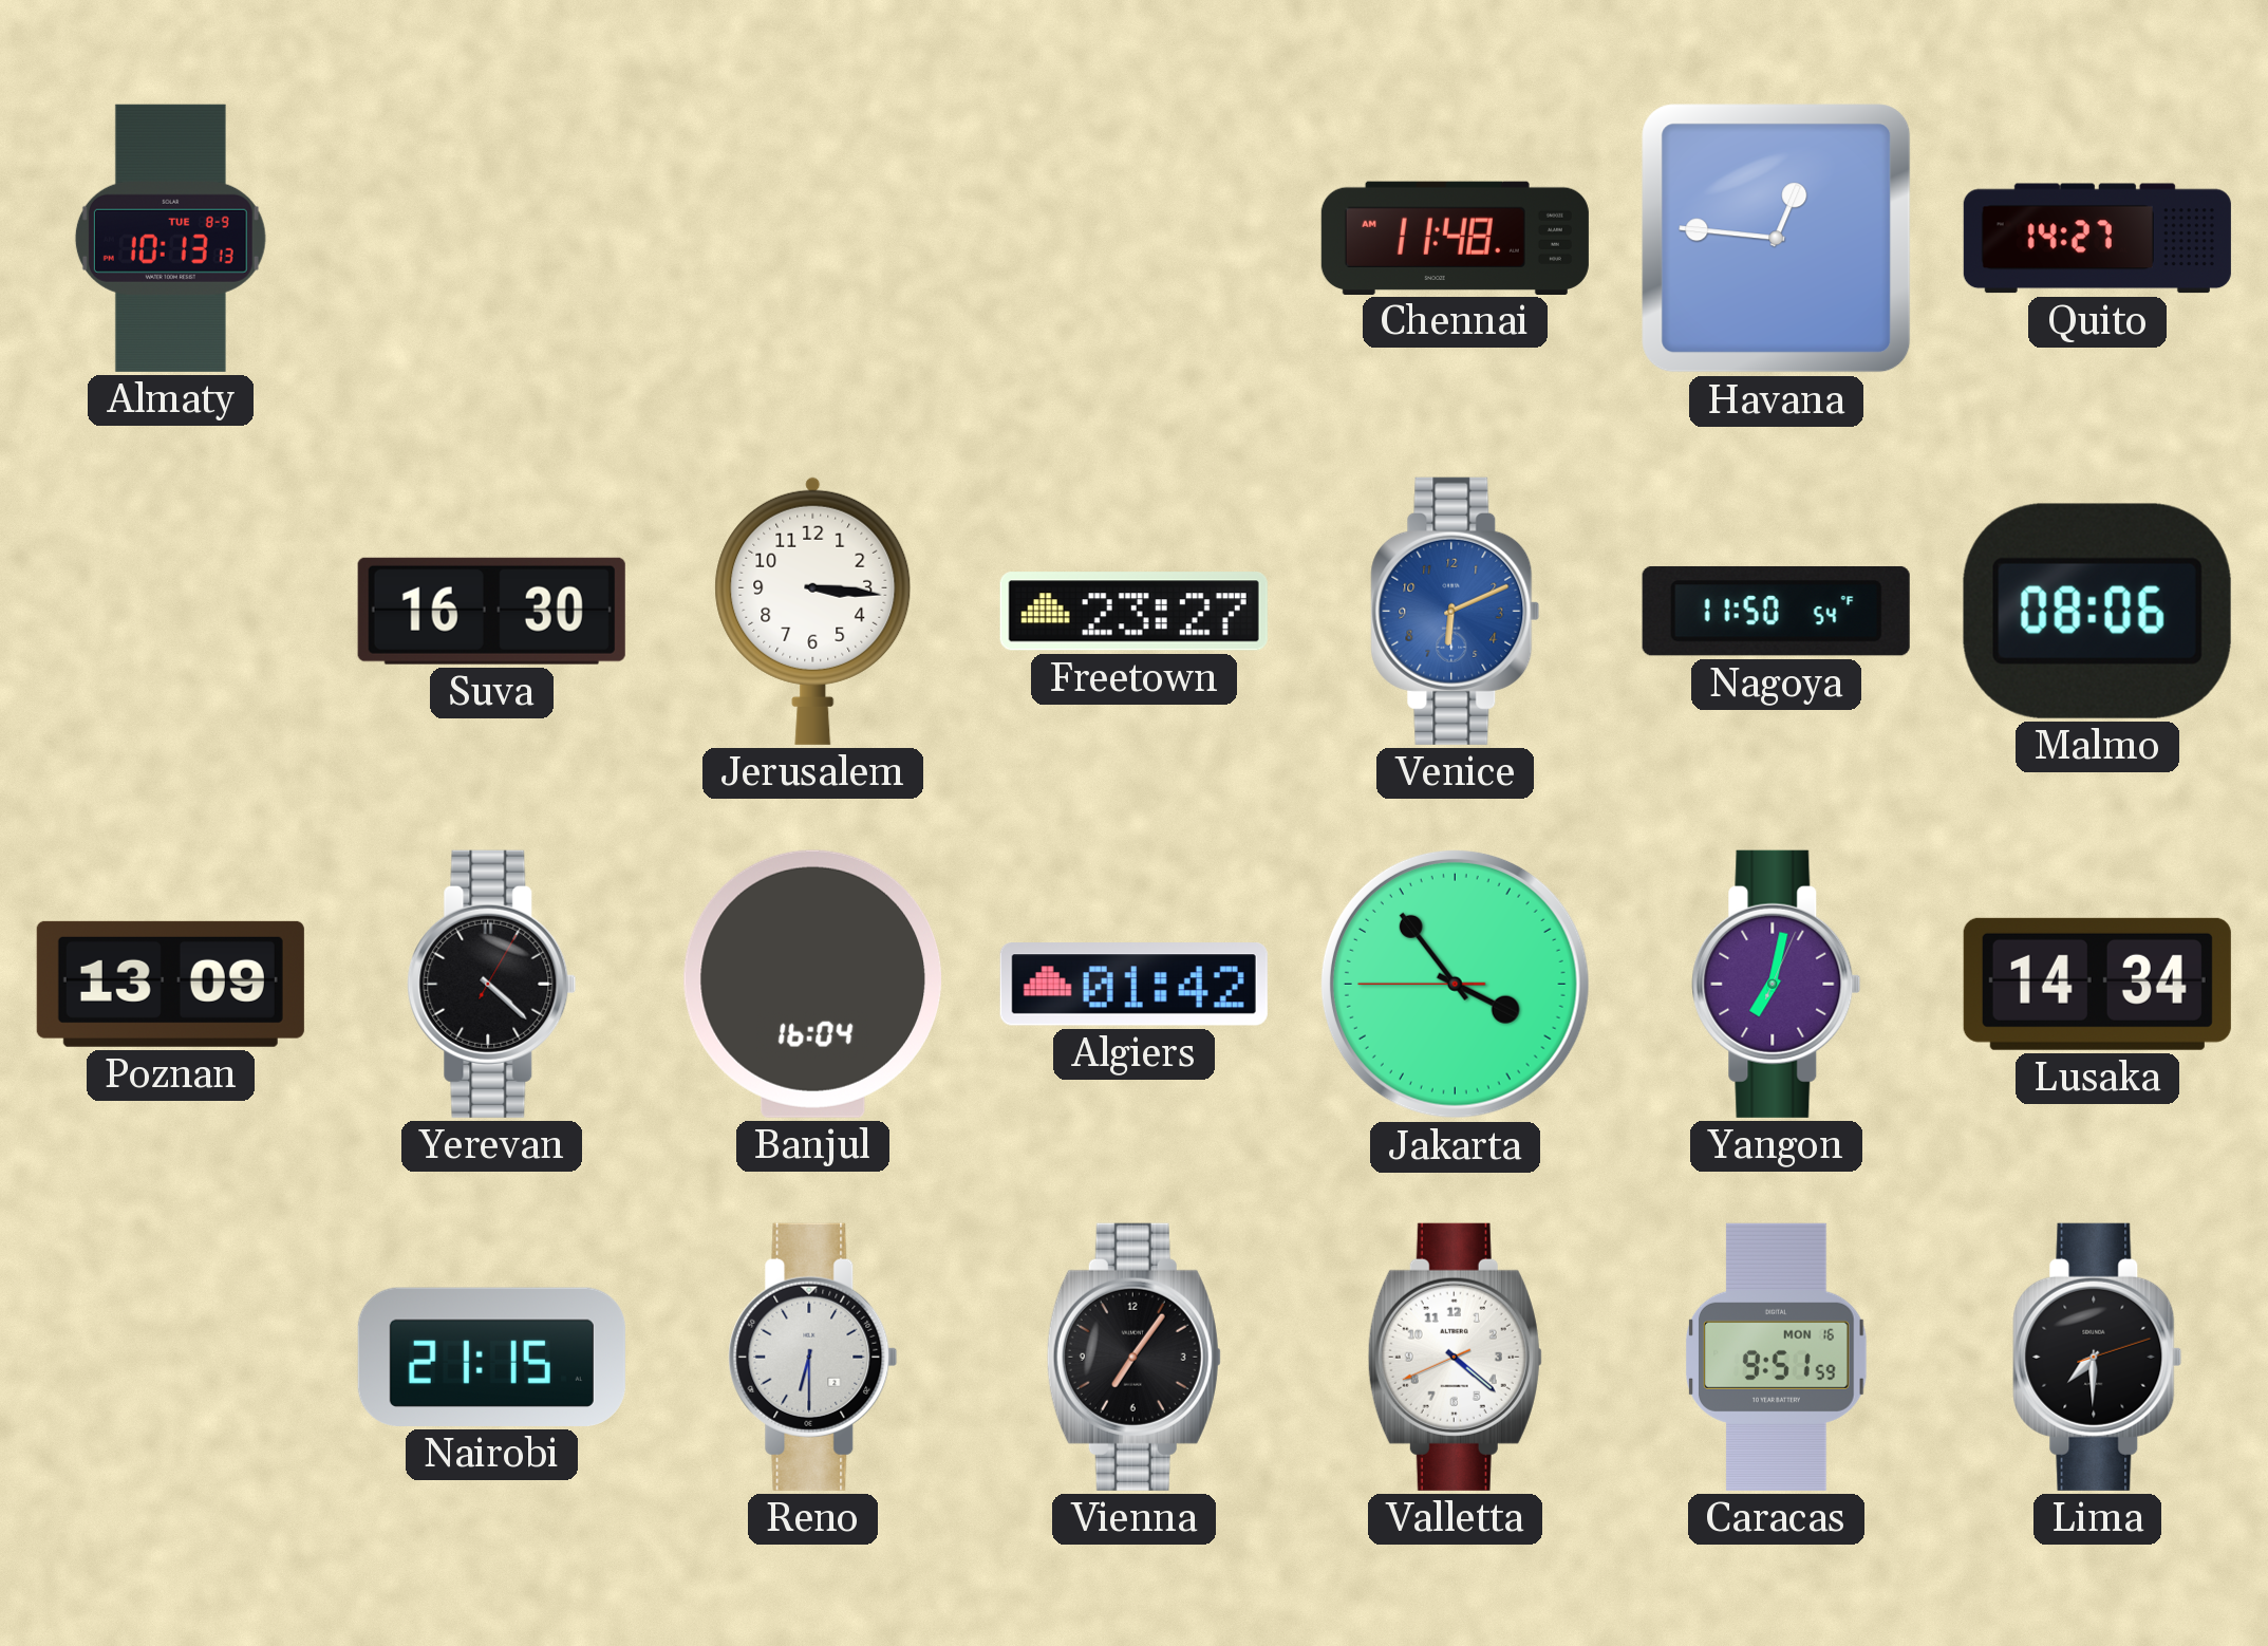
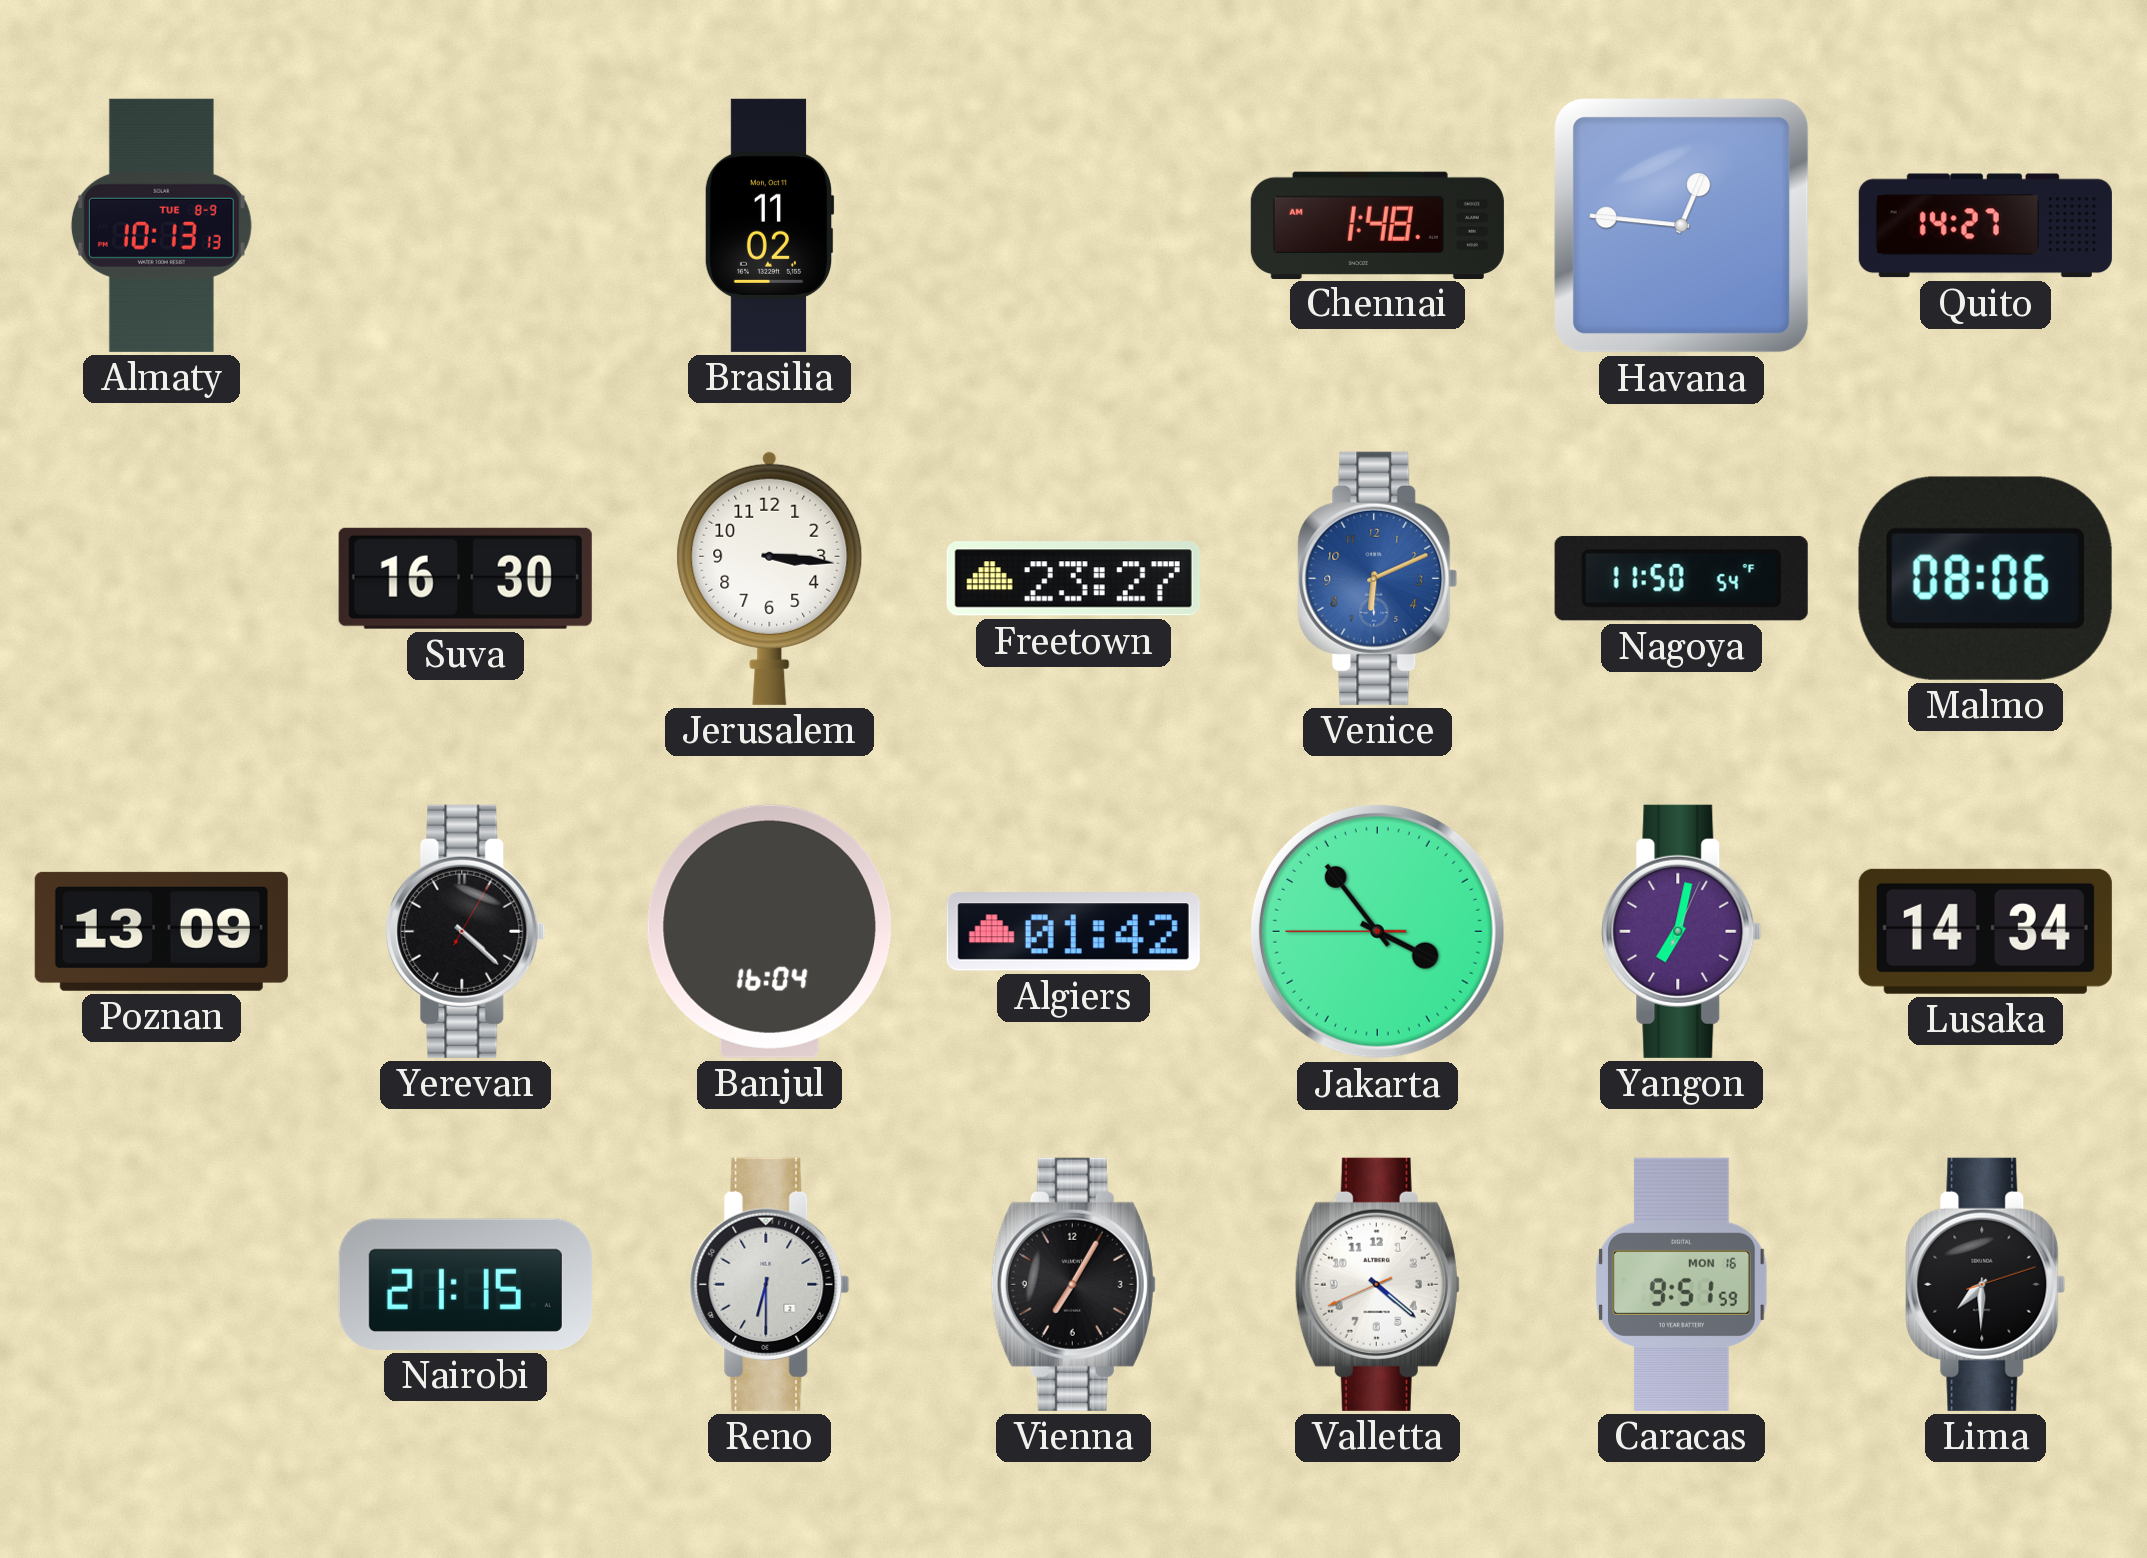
Brasilia: none -> 11:02
Chennai: 11:48 -> 1:48
Vienna: 7:06 -> 7:05
